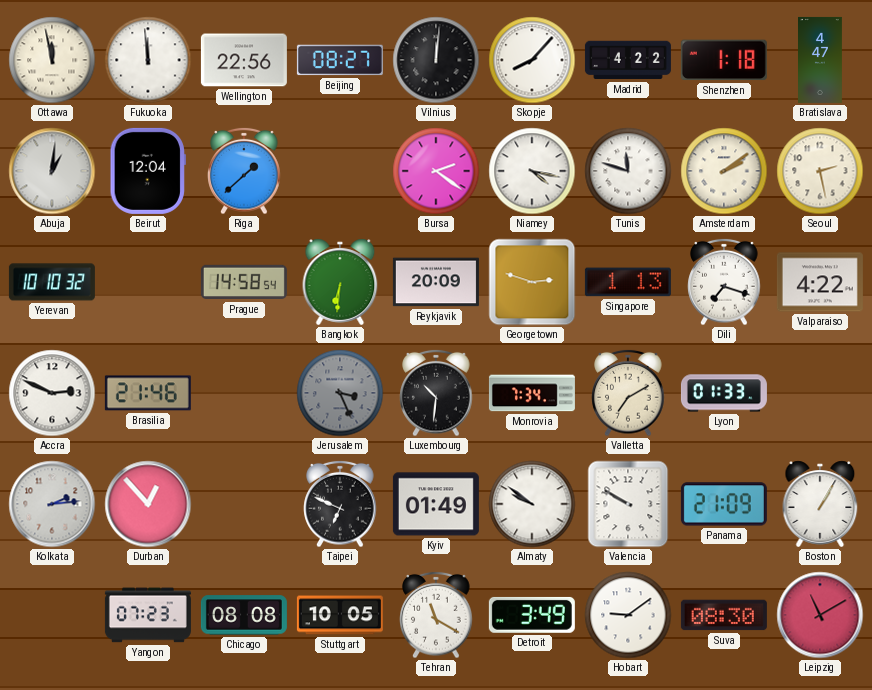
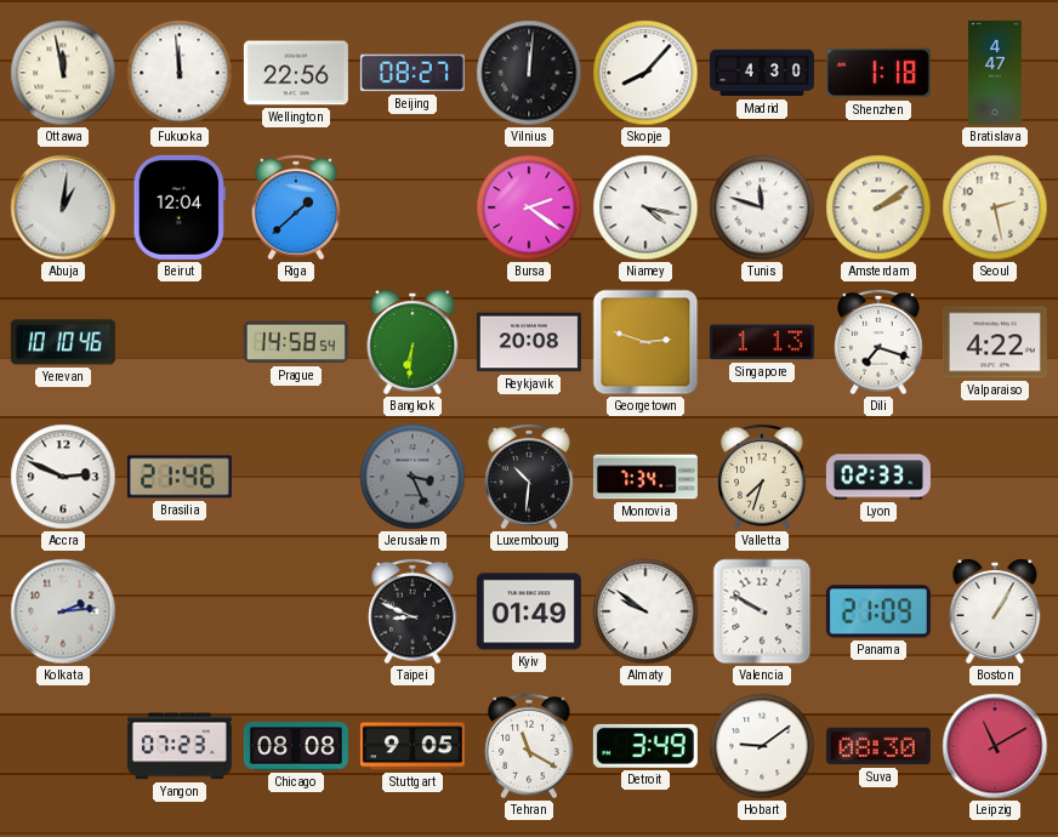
Madrid: 4:22 -> 4:30
Yerevan: 10:10:32 -> 10:10:46
Reykjavik: 20:09 -> 20:08
Valletta: 7:10 -> 7:33
Lyon: 01:33 -> 02:33
Durban: 12:53 -> none
Taipei: 6:49 -> 8:49
Stuttgart: 10:05 -> 9:05
